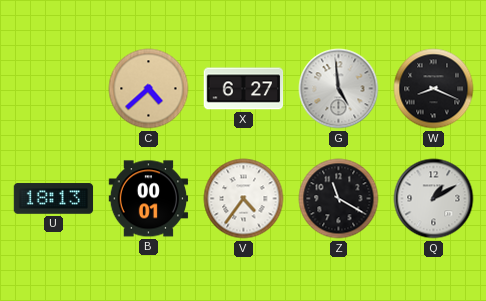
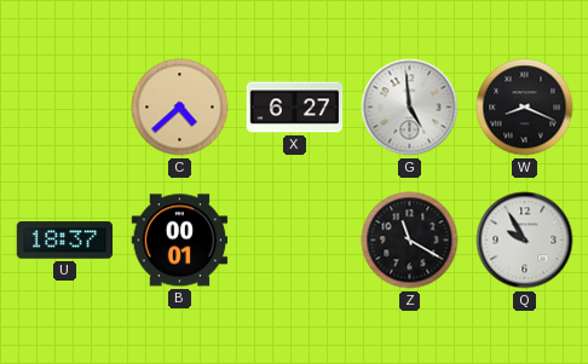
U: 18:13 -> 18:37
V: 4:36 -> none
Q: 1:10 -> 9:55
